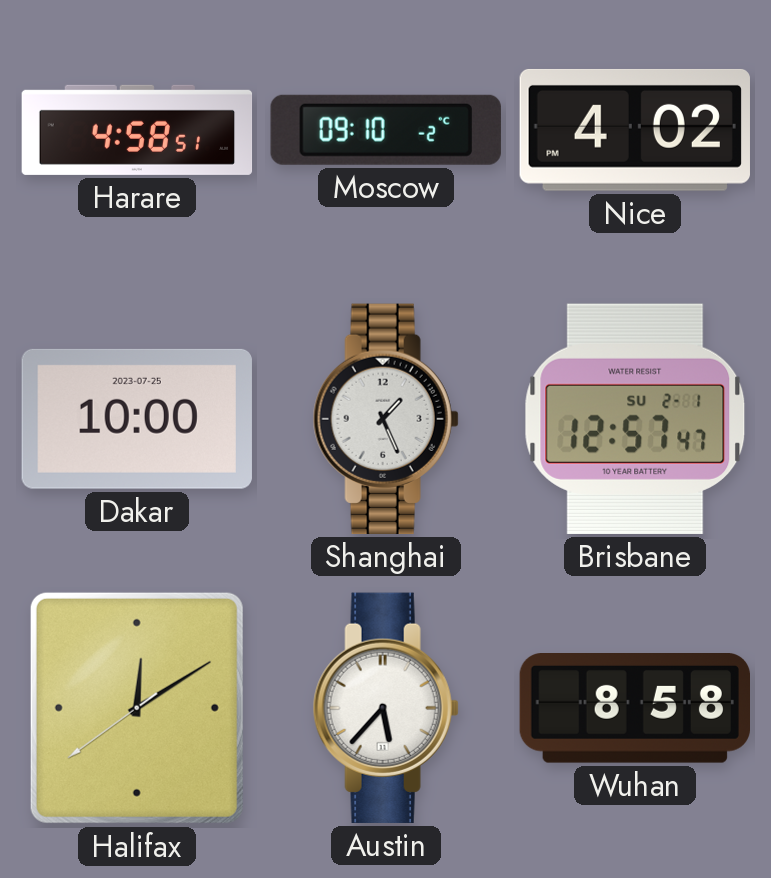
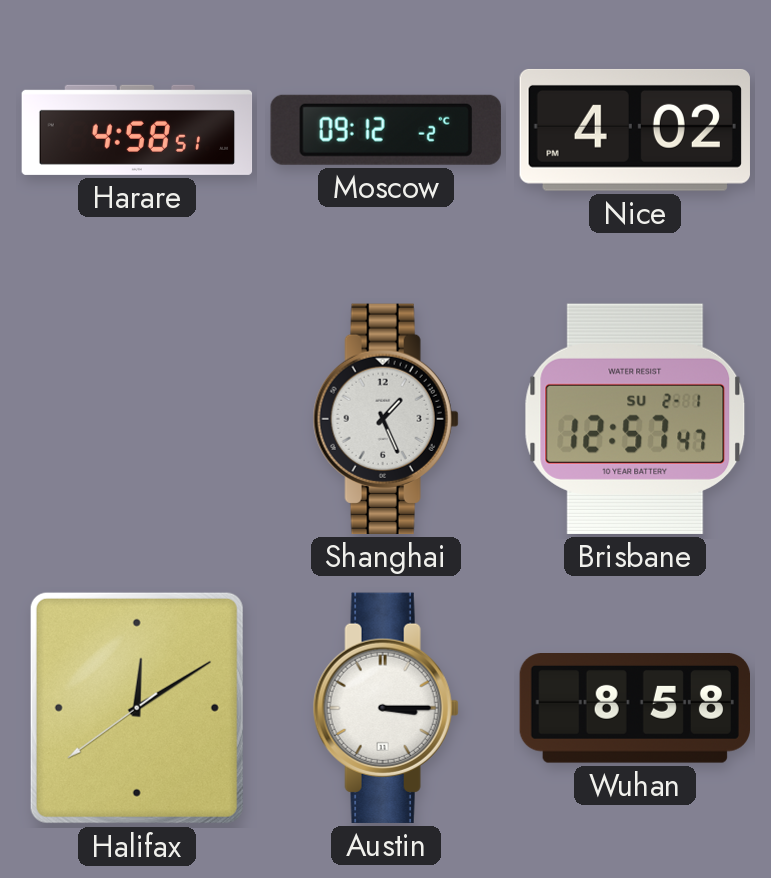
Moscow: 09:10 -> 09:12
Dakar: 10:00 -> none
Austin: 5:37 -> 3:15
